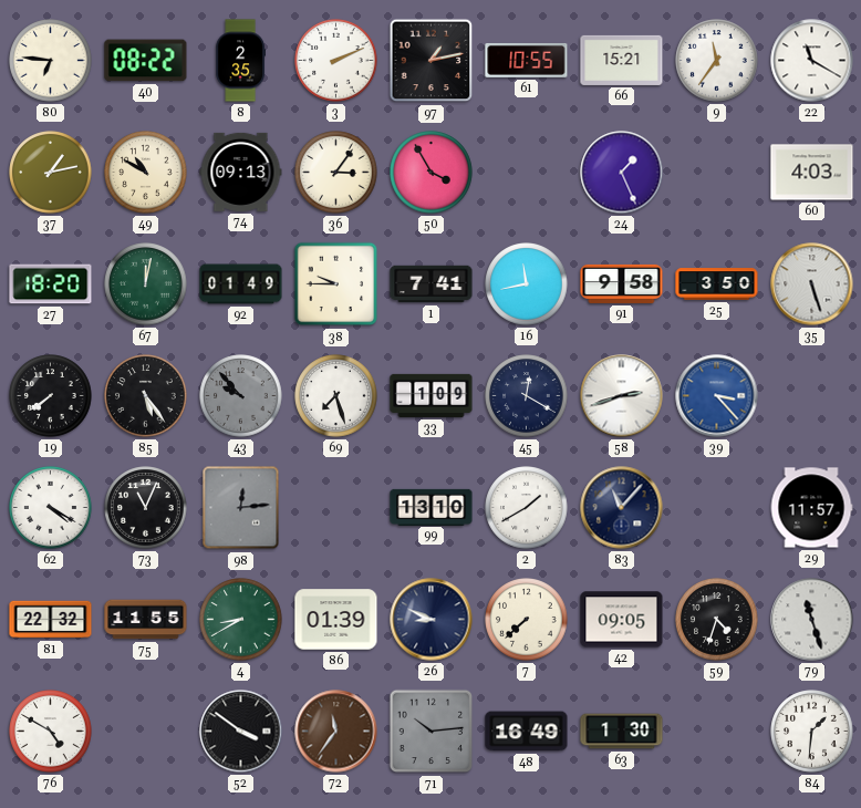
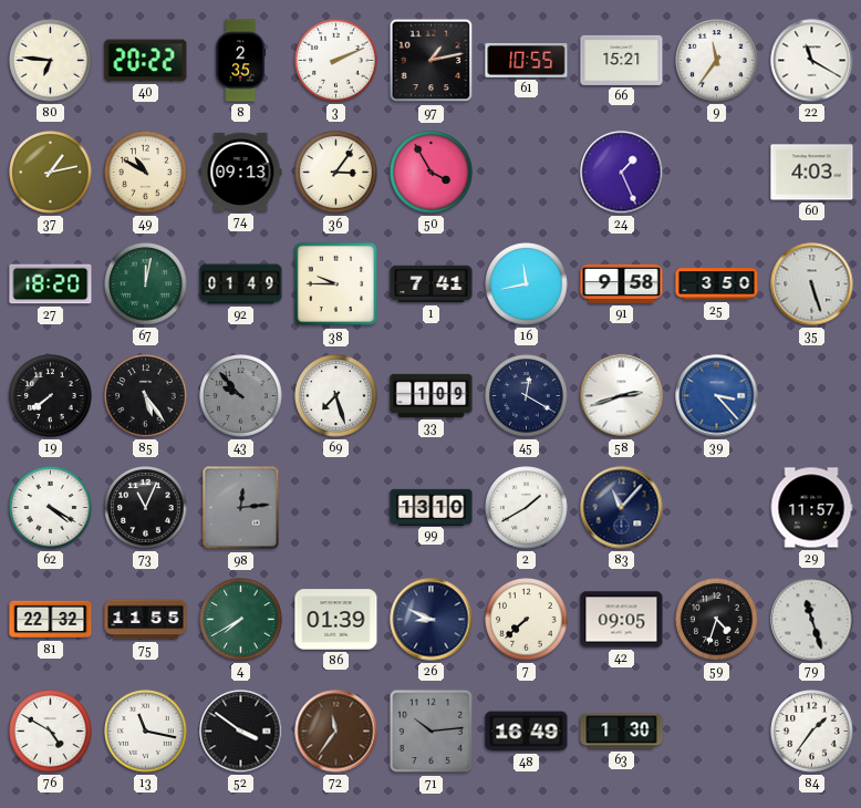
40: 08:22 -> 20:22
4: 8:40 -> 7:40
13: none -> 11:17
84: 1:31 -> 1:36
